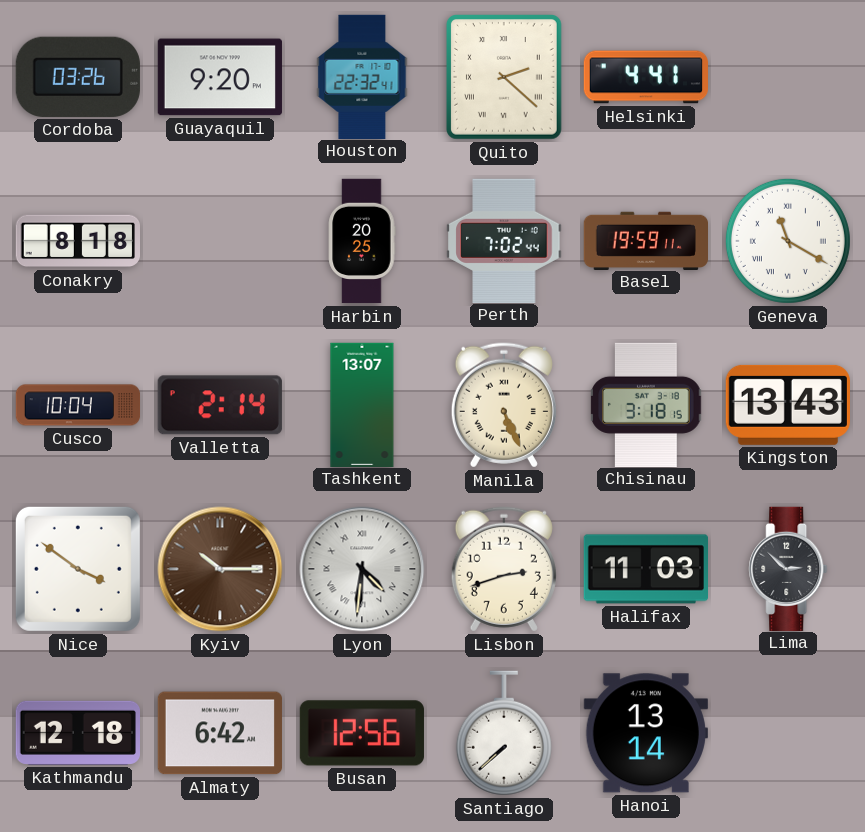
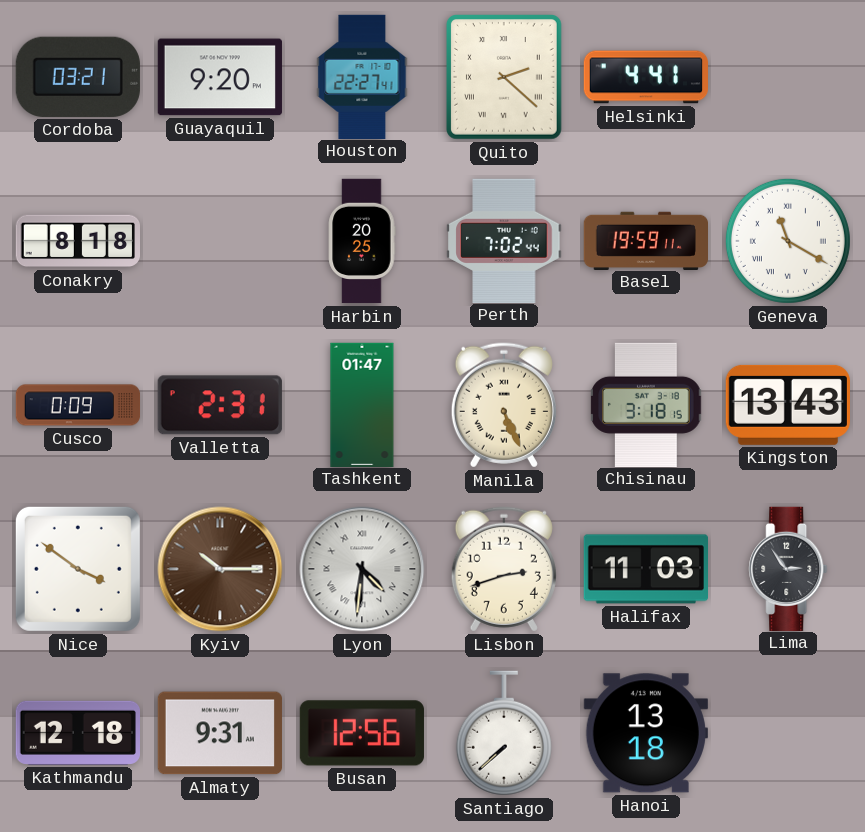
Cordoba: 03:26 -> 03:21
Houston: 22:32 -> 22:27
Cusco: 10:04 -> 0:09
Valletta: 2:14 -> 2:31
Tashkent: 13:07 -> 01:47
Lima: 2:52 -> 2:54
Almaty: 6:42 -> 9:31
Hanoi: 13:14 -> 13:18
